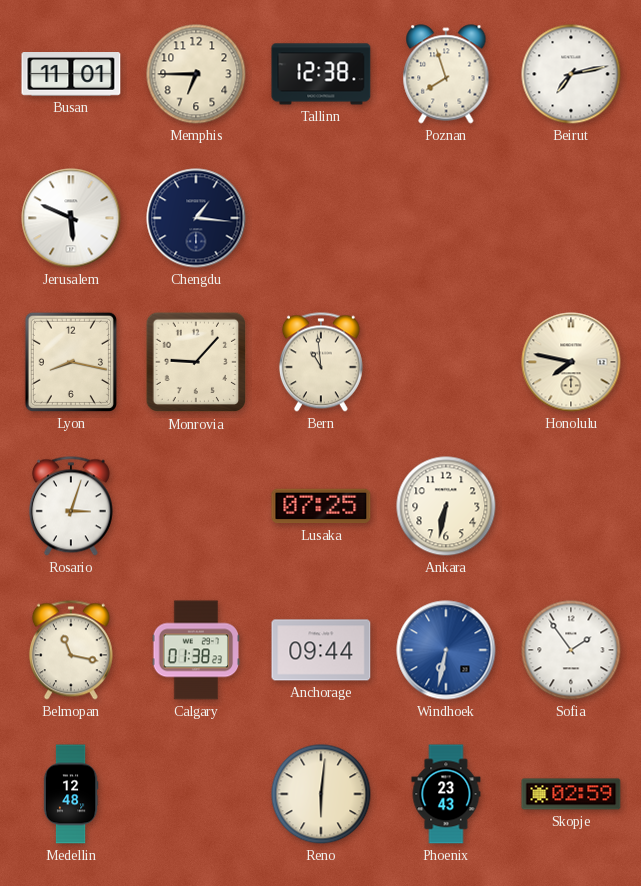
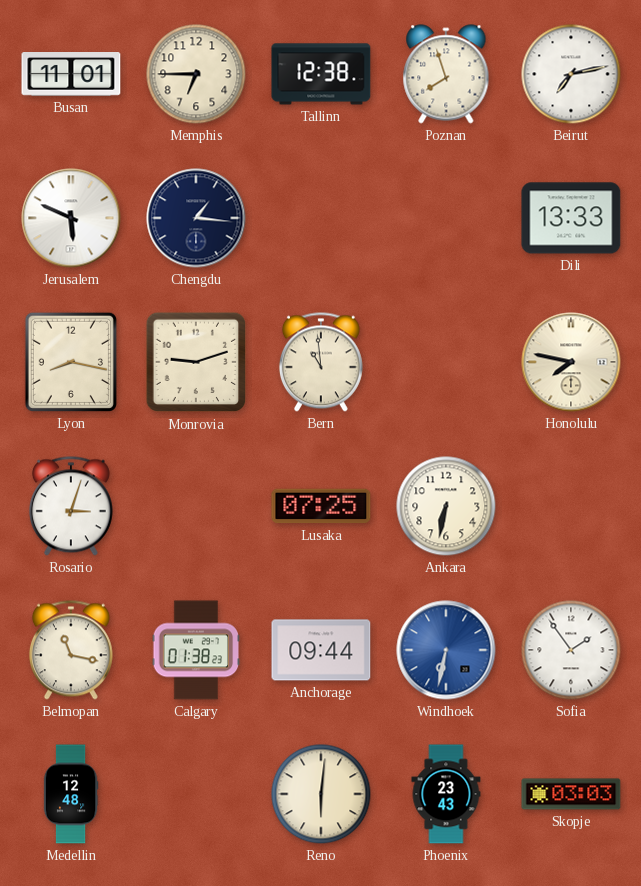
Dili: none -> 13:33
Monrovia: 9:07 -> 9:12
Skopje: 02:59 -> 03:03
